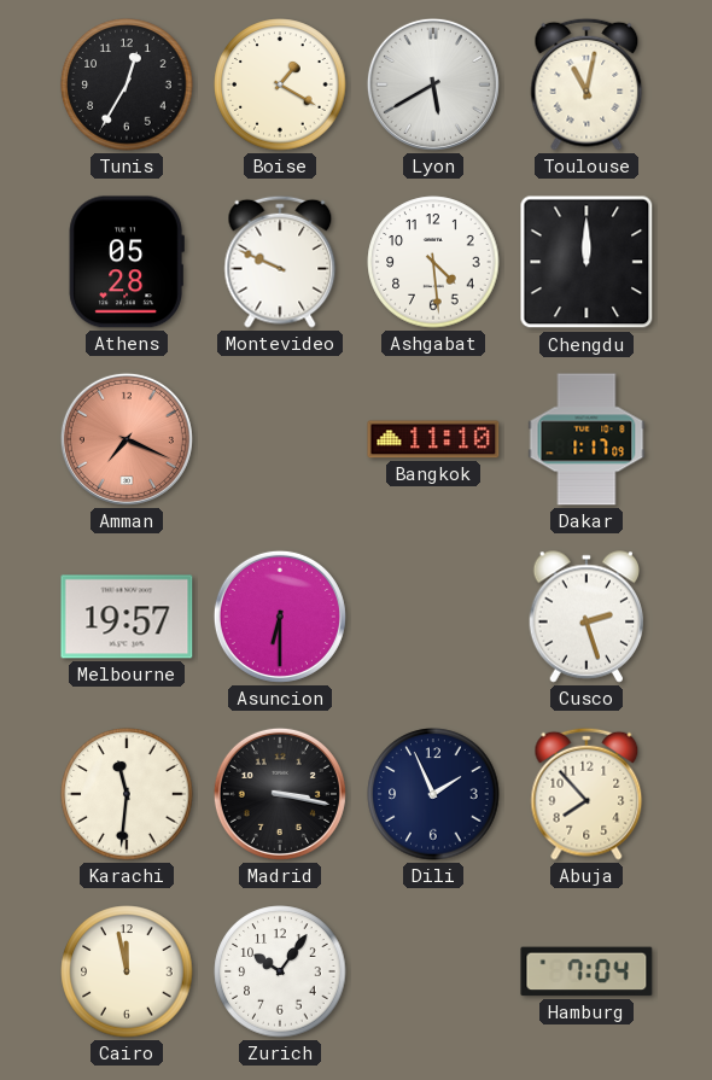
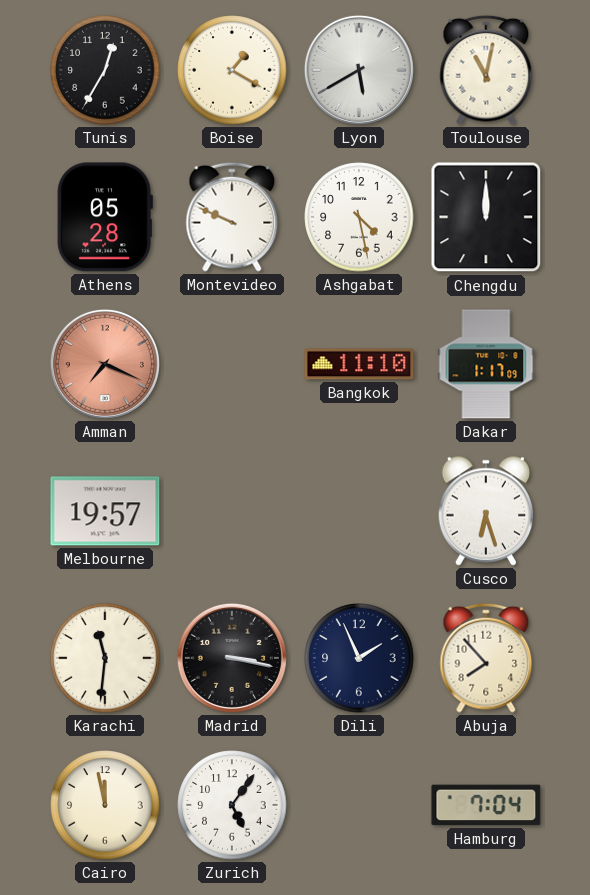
Ashgabat: 4:29 -> 4:28
Asuncion: 6:30 -> none
Cusco: 2:27 -> 6:27
Zurich: 10:06 -> 5:06
